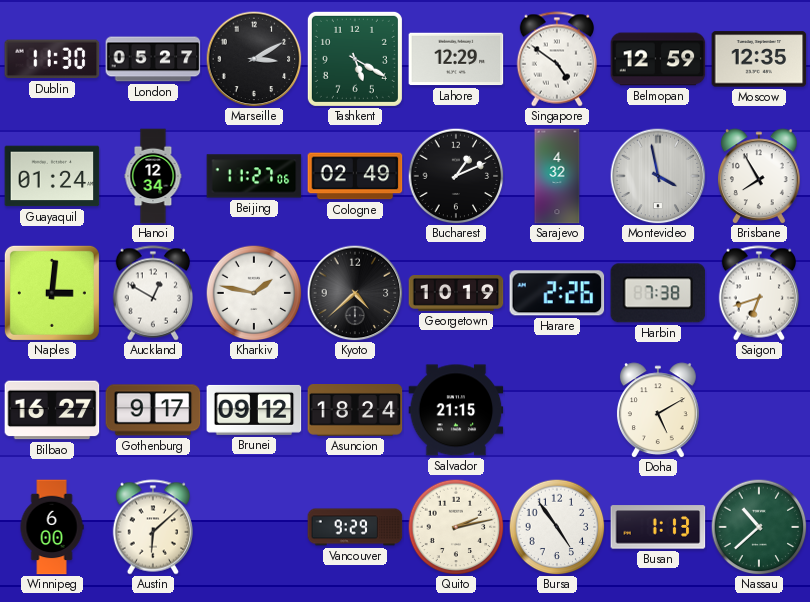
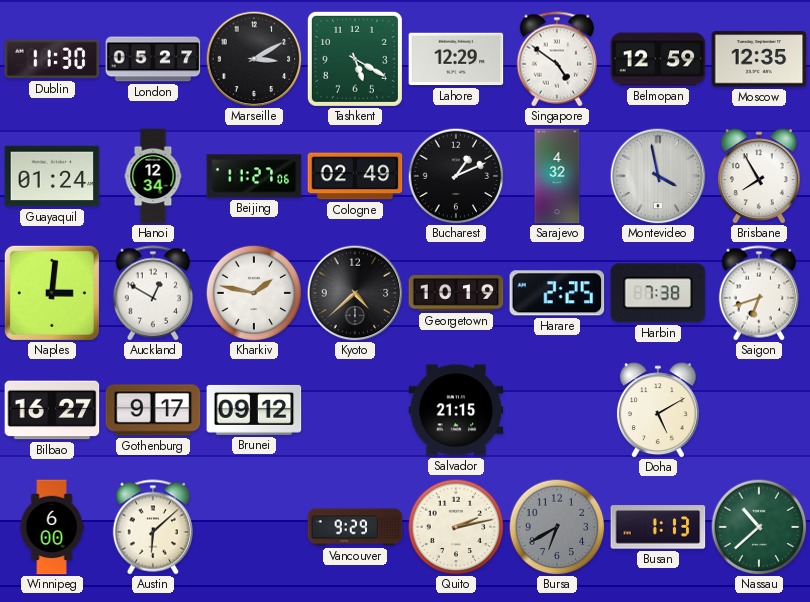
Harare: 2:26 -> 2:25
Asuncion: 18:24 -> none
Bursa: 4:54 -> 6:40
Bursa dial: white -> grey
